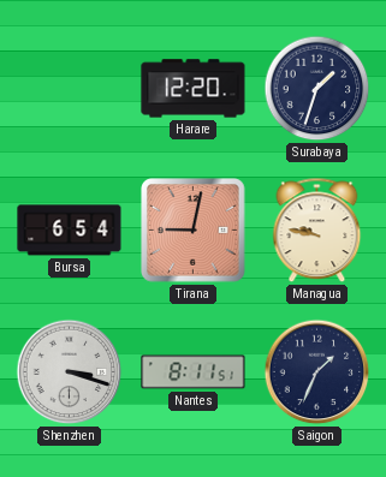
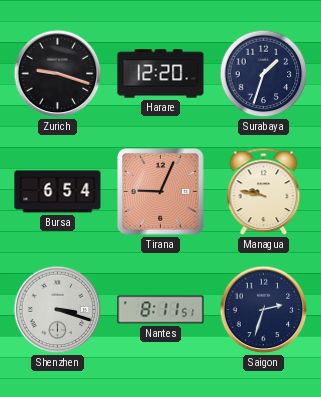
Zurich: none -> 9:18
Tirana: 9:02 -> 9:04
Saigon: 1:34 -> 2:33
